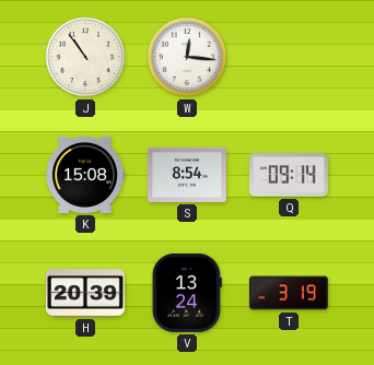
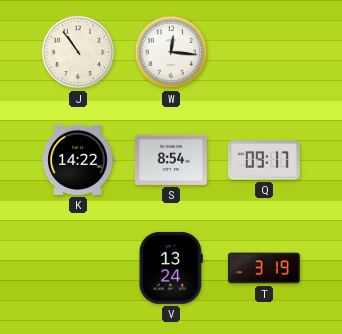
K: 15:08 -> 14:22
Q: 09:14 -> 09:17
H: 20:39 -> none
